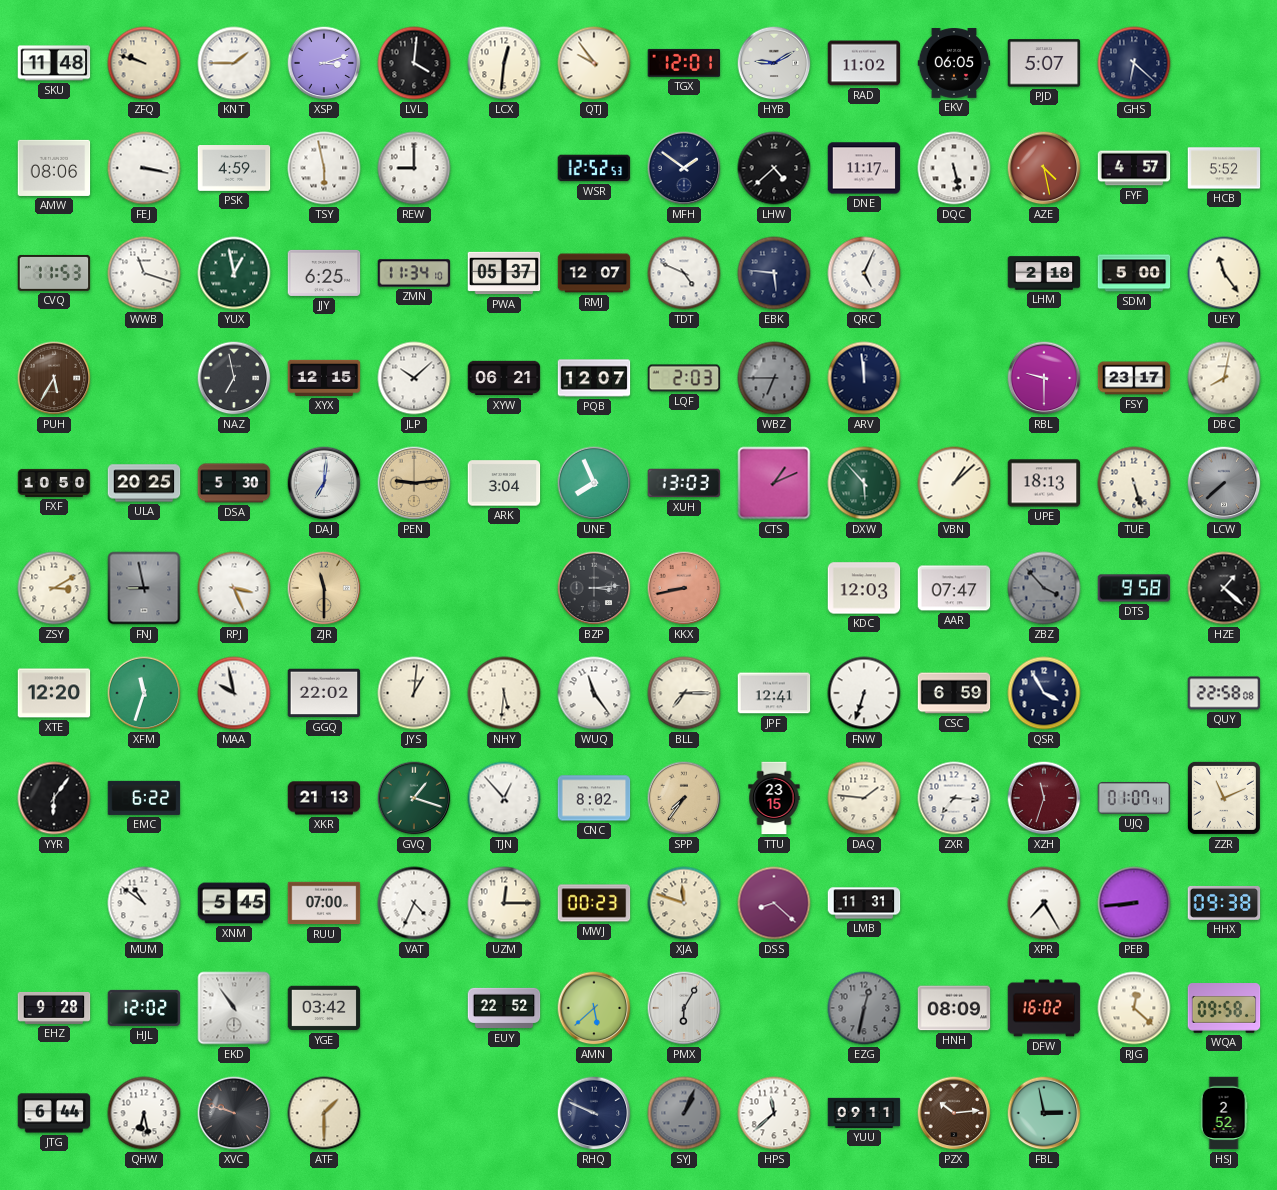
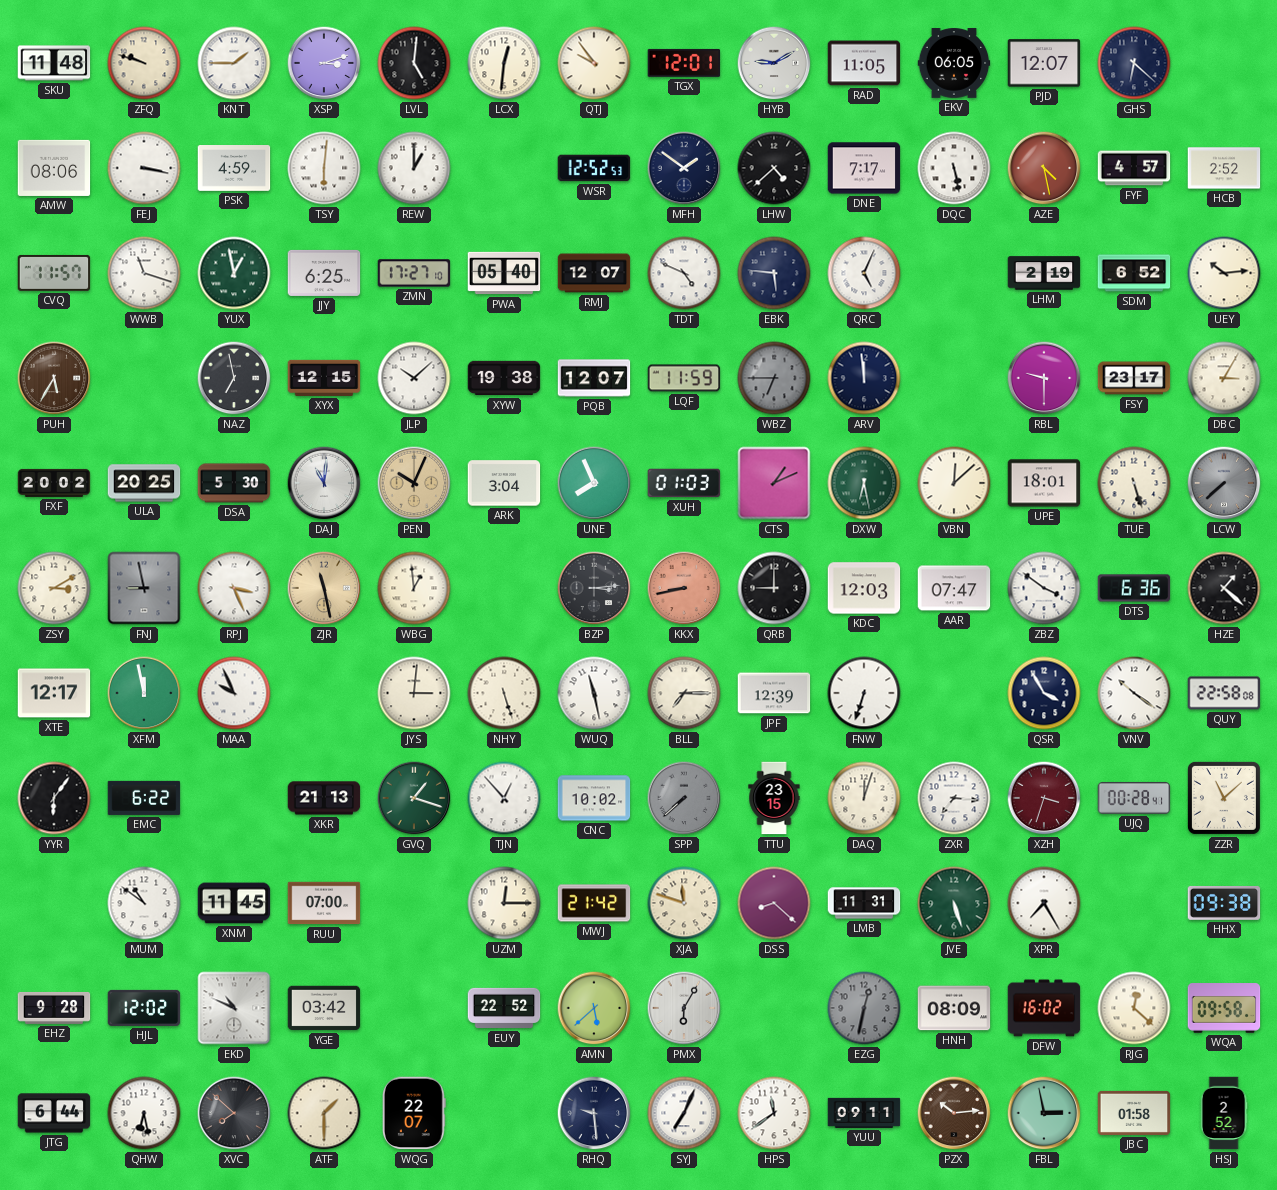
LVL: 4:01 -> 5:01
RAD: 11:02 -> 11:05
PJD: 5:07 -> 12:07
TSY: 5:58 -> 6:01
REW: 9:00 -> 1:00
DNE: 11:17 -> 7:17
HCB: 5:52 -> 2:52
CVQ: 11:53 -> 11:57
ZMN: 11:34 -> 17:27
PWA: 05:37 -> 05:40
LHM: 2:18 -> 2:19
SDM: 5:00 -> 6:52
UEY: 11:24 -> 10:14
XYW: 06:21 -> 19:38
LQF: 2:03 -> 11:59
DBC: 8:02 -> 3:05
FXF: 10:50 -> 20:02
DAJ: 7:01 -> 11:01
PEN: 9:14 -> 10:04
XUH: 13:03 -> 01:03
DXW: 5:53 -> 6:28
VBN: 1:08 -> 12:08
UPE: 18:13 -> 18:01
ZJR: 11:30 -> 11:28
WBG: none -> 12:59
QRB: none -> 9:00
ZBZ: 3:53 -> 3:51
ZBZ dial: grey -> white
DTS: 9:58 -> 6:36
XTE: 12:20 -> 12:17
XFM: 11:33 -> 11:58
MAA: 9:58 -> 9:56
GGQ: 22:02 -> none
JYS: 1:01 -> 3:01
NHY: 5:31 -> 5:27
WUQ: 11:24 -> 11:28
JPF: 12:41 -> 12:39
CSC: 6:59 -> none
VNV: none -> 10:21
CNC: 8:02 -> 10:02
SPP: 7:36 -> 7:38
SPP dial: champagne -> grey
DAQ: 1:46 -> 12:03
XZH: 11:33 -> 3:33
UJQ: 01:07 -> 00:28
ZZR: 11:11 -> 11:08
XNM: 5:45 -> 11:45
VAT: 4:34 -> none
MWJ: 00:23 -> 21:42
JVE: none -> 5:27
PEB: 8:44 -> none
EKD: 10:54 -> 10:49
XVC: 9:48 -> 7:52
WQG: none -> 22:07
RHQ: 9:49 -> 9:29
SYJ: 1:04 -> 7:04
SYJ dial: grey -> white
HPS: 11:38 -> 11:39
JBC: none -> 01:58
